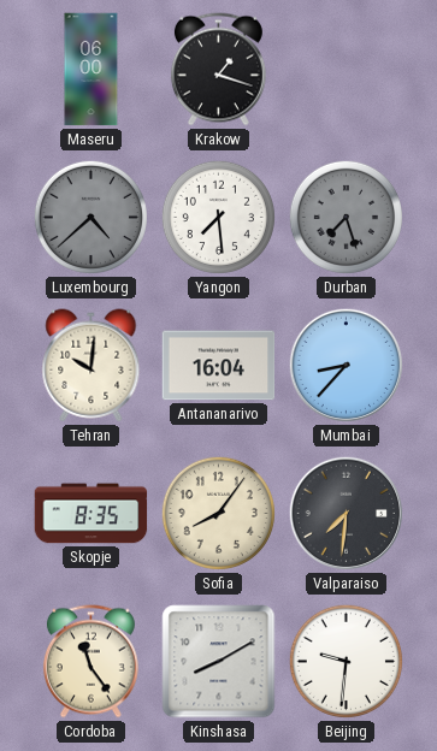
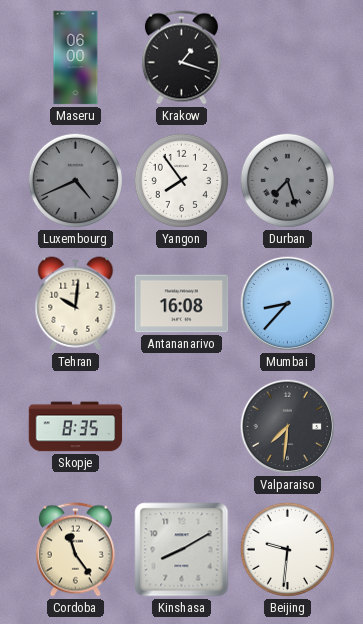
Luxembourg: 4:38 -> 4:41
Yangon: 7:29 -> 7:54
Antananarivo: 16:04 -> 16:08
Sofia: 8:06 -> none
